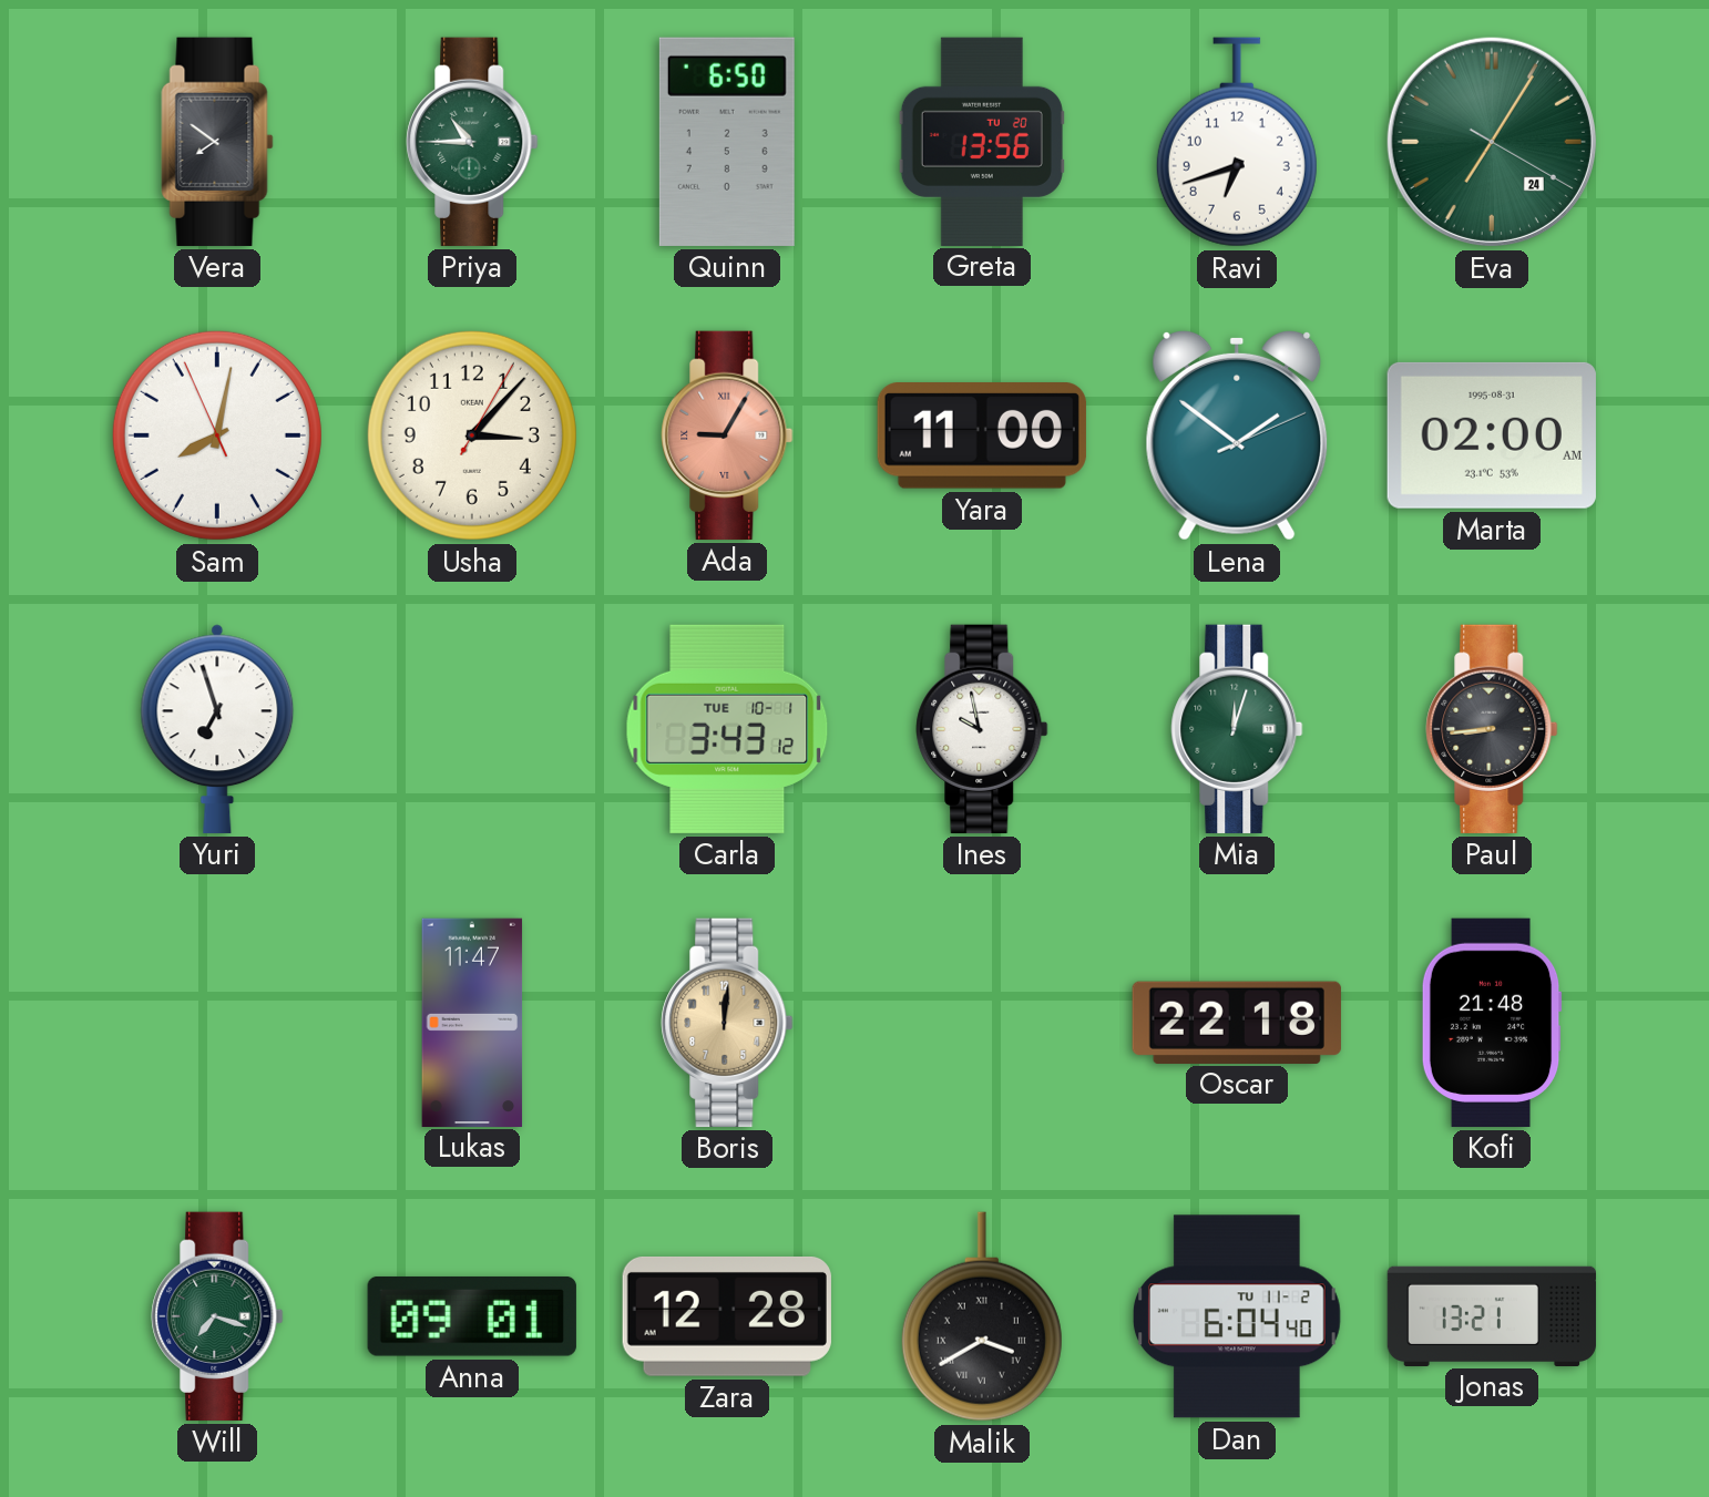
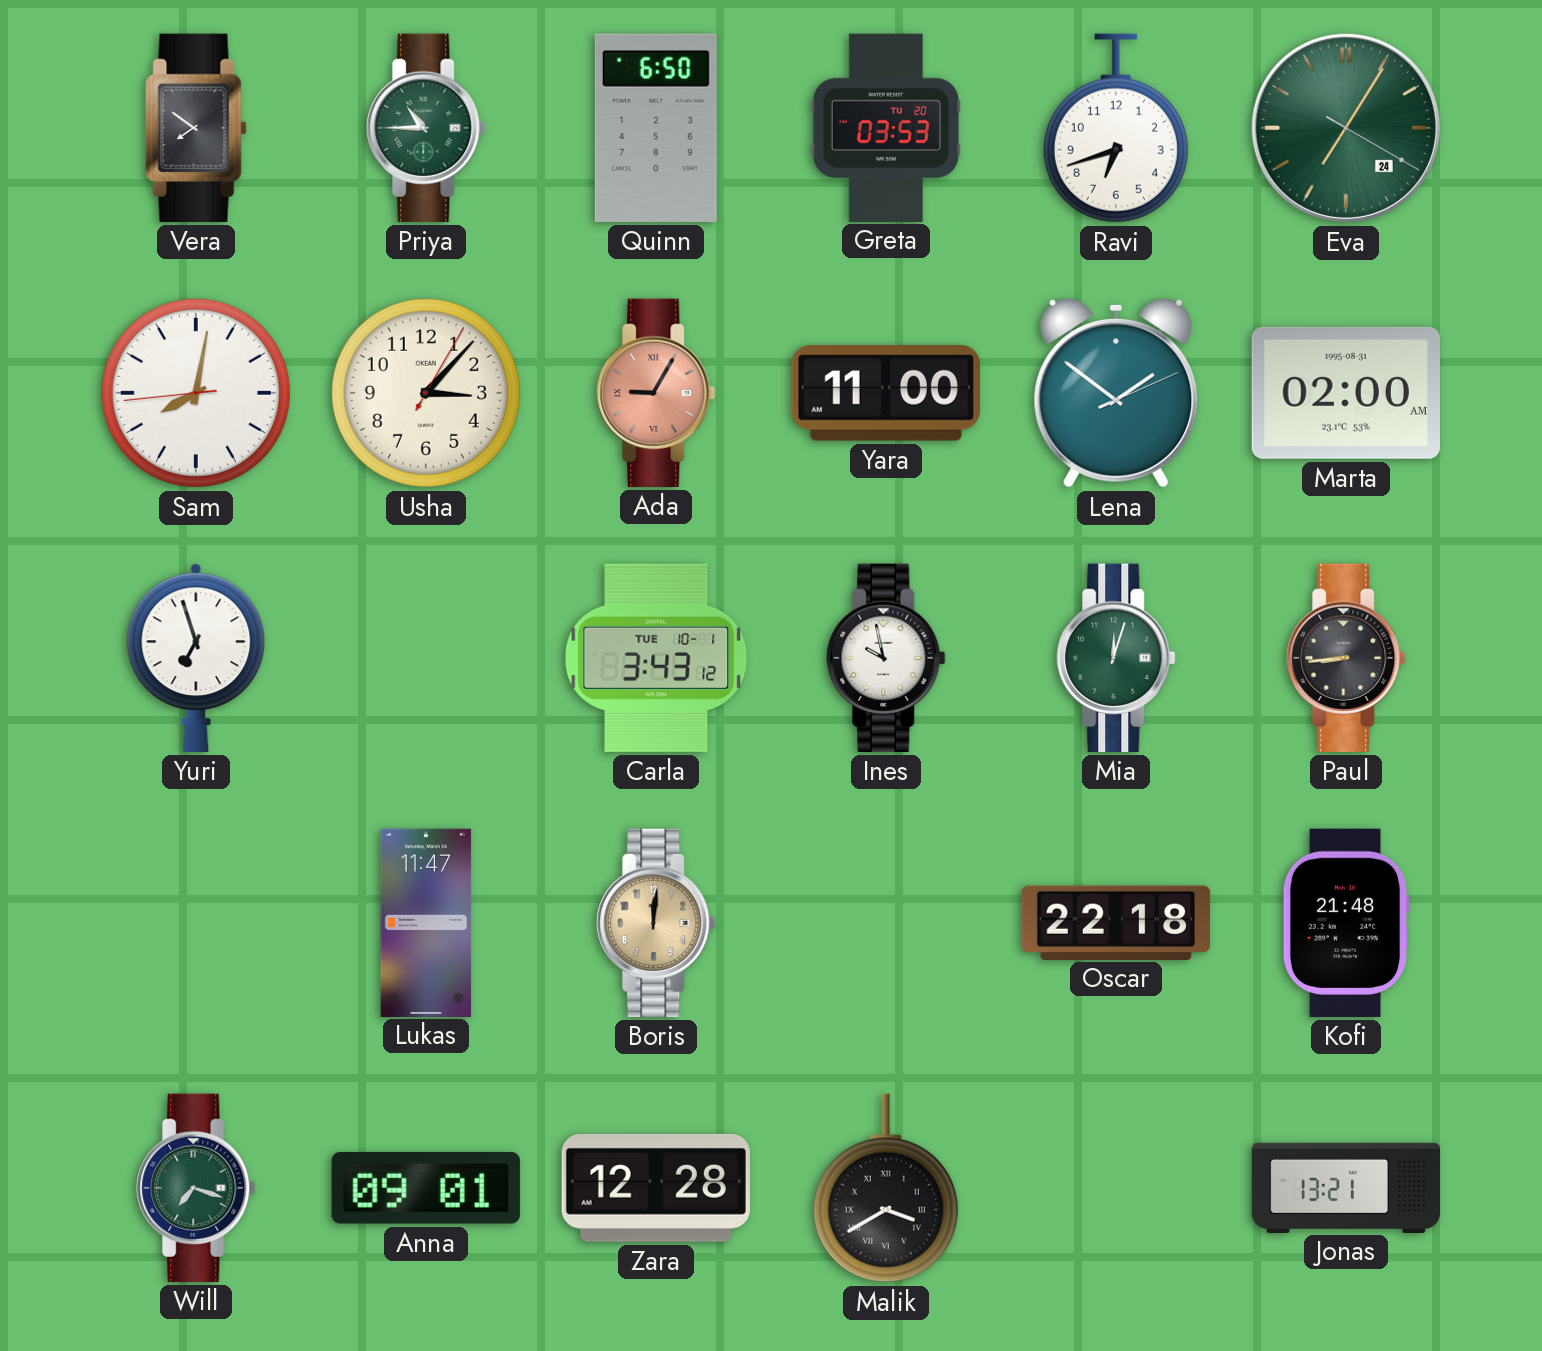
Greta: 13:56 -> 03:53
Sam: 8:01:56 -> 8:01:44
Dan: 6:04 -> none
